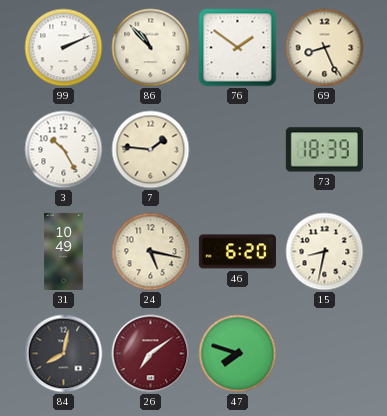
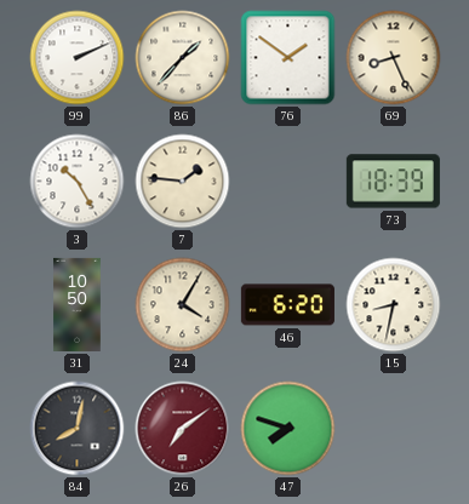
86: 10:53 -> 1:37
31: 10:49 -> 10:50
24: 5:17 -> 4:05
